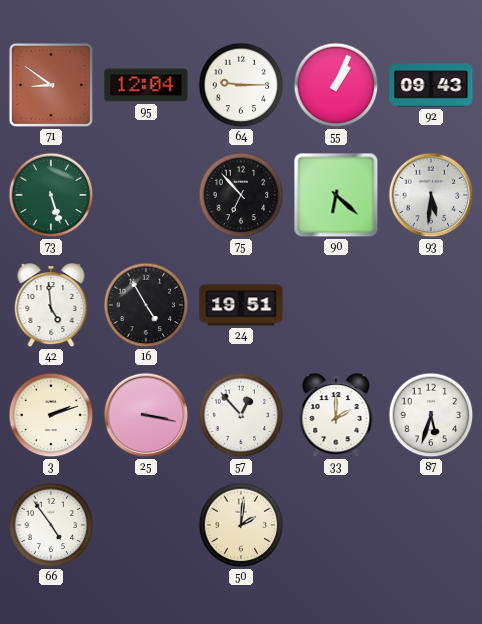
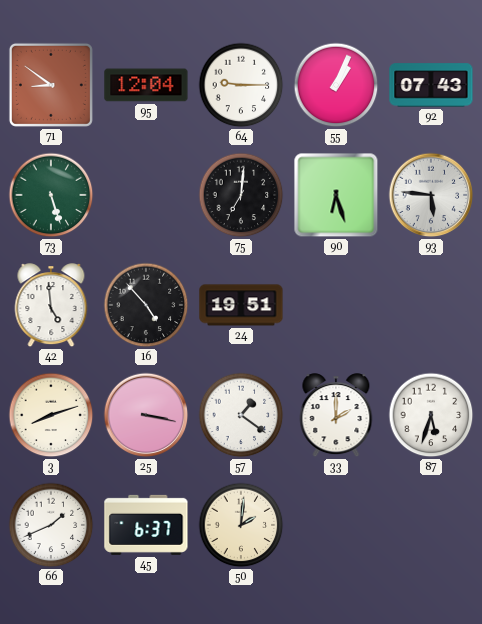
92: 09:43 -> 07:43
75: 6:53 -> 7:01
90: 6:22 -> 6:27
93: 5:31 -> 5:46
16: 4:55 -> 4:53
3: 2:12 -> 8:12
57: 12:53 -> 1:21
66: 4:54 -> 1:41
45: none -> 6:37
